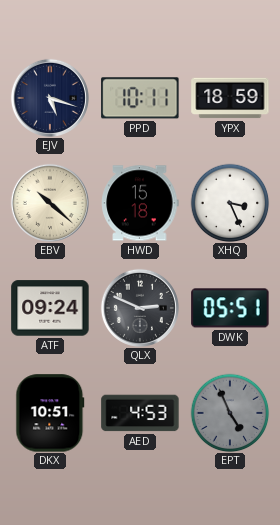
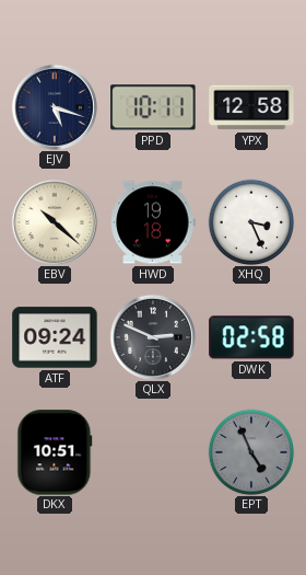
YPX: 18:59 -> 12:58
HWD: 15:18 -> 19:18
DWK: 05:51 -> 02:58
AED: 4:53 -> none
